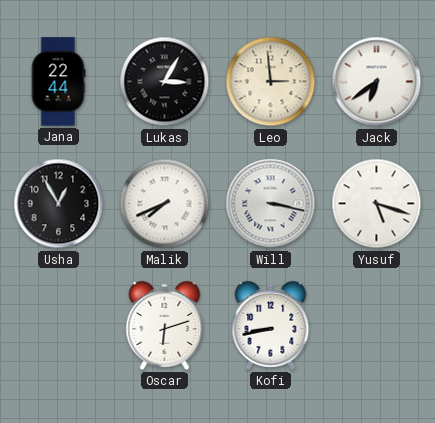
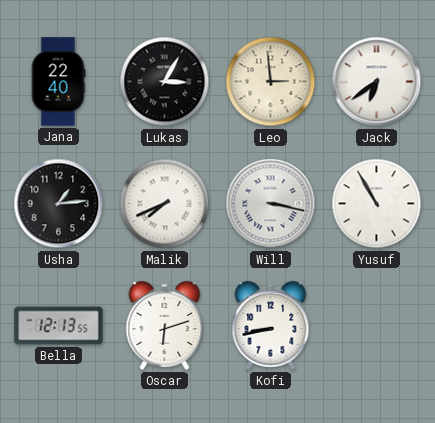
Jana: 22:44 -> 22:40
Usha: 12:55 -> 1:14
Yusuf: 5:18 -> 10:55
Bella: none -> 12:13
